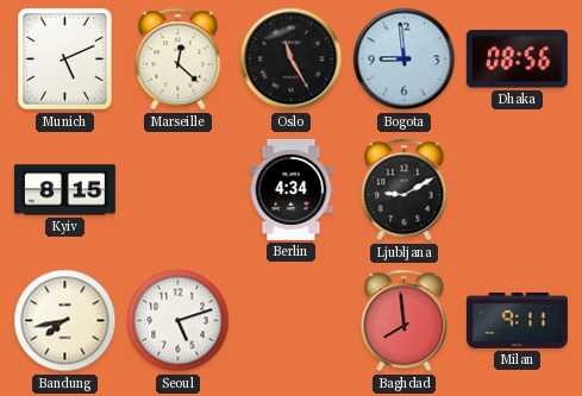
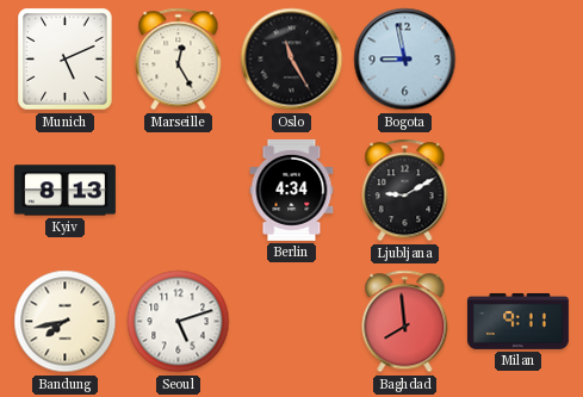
Marseille: 12:22 -> 12:25
Bogota: 8:59 -> 8:58
Dhaka: 08:56 -> none
Kyiv: 8:15 -> 8:13
